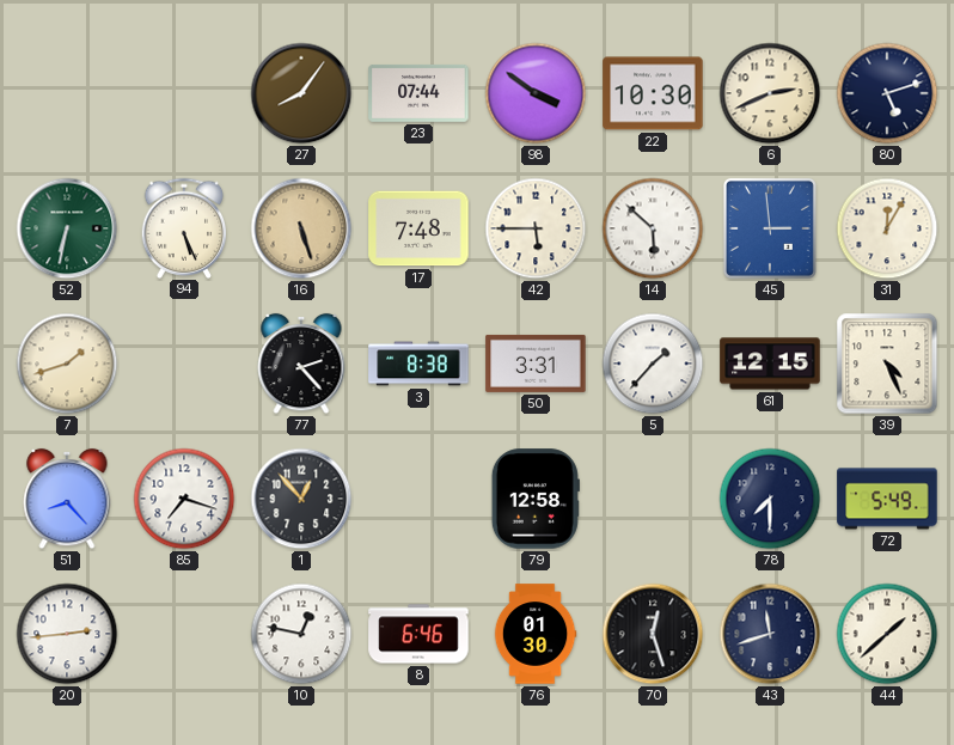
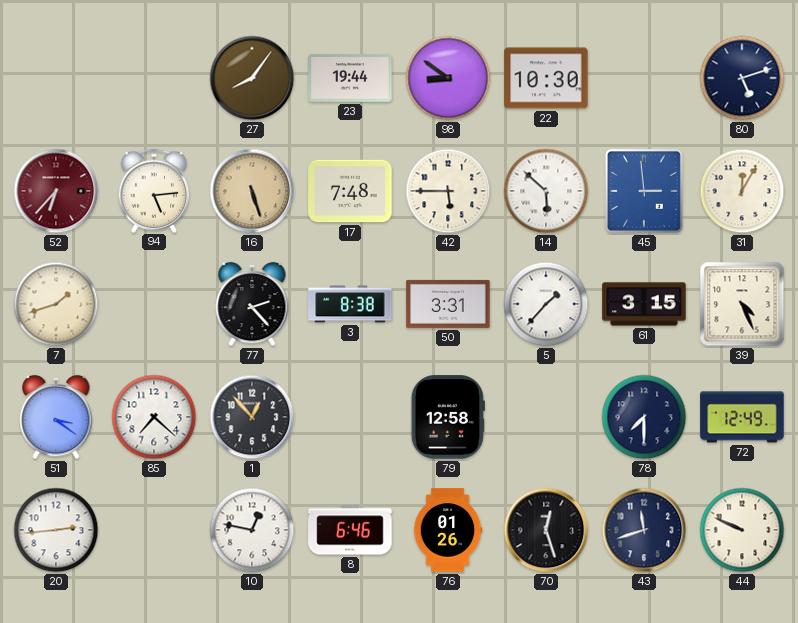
23: 07:44 -> 19:44
98: 3:51 -> 8:51
6: 2:41 -> none
52: 6:32 -> 6:37
52 dial: green -> burgundy
94: 5:26 -> 5:14
61: 12:15 -> 3:15
51: 8:23 -> 3:21
85: 7:18 -> 7:22
72: 5:49 -> 12:49
76: 01:30 -> 01:26
44: 1:38 -> 9:49
